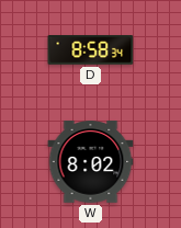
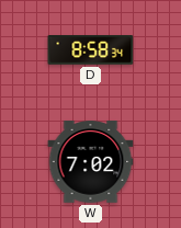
W: 8:02 -> 7:02
